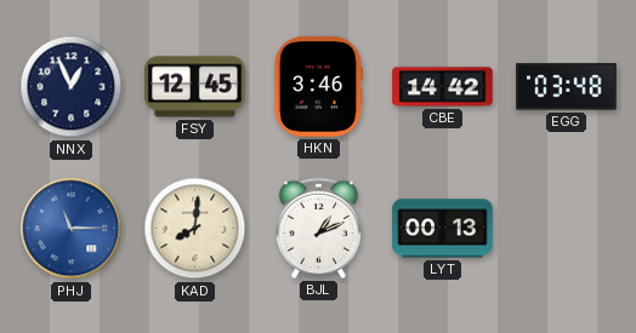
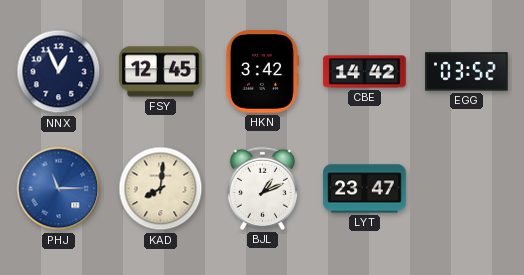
HKN: 3:46 -> 3:42
EGG: 03:48 -> 03:52
LYT: 00:13 -> 23:47
